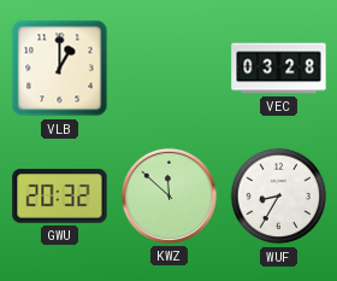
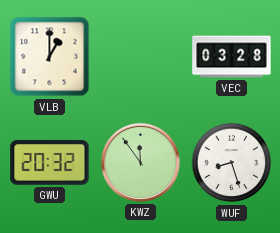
KWZ: 11:52 -> 11:54
WUF: 8:35 -> 8:27
